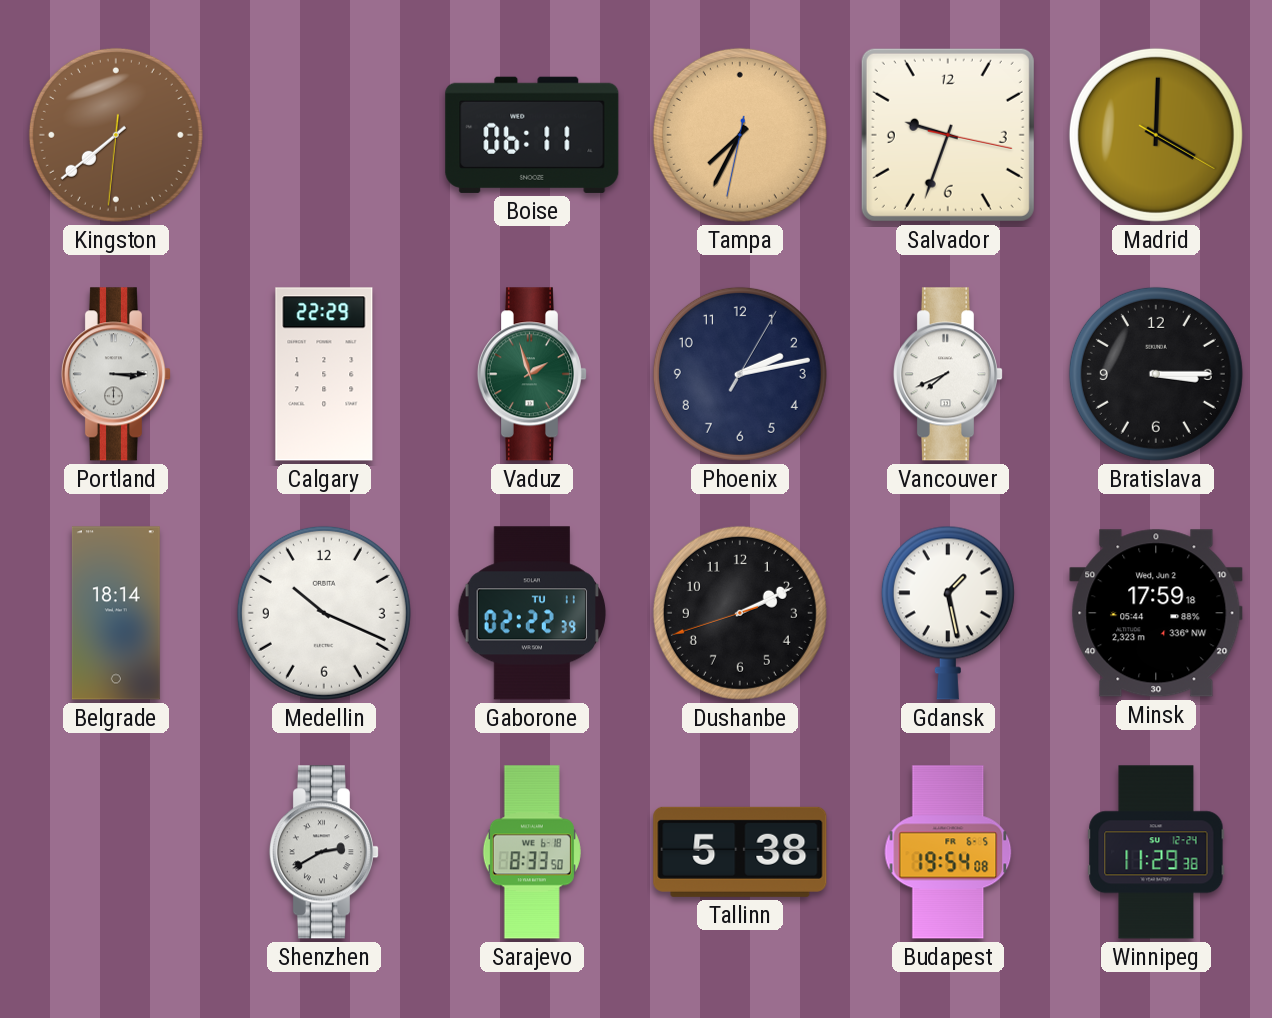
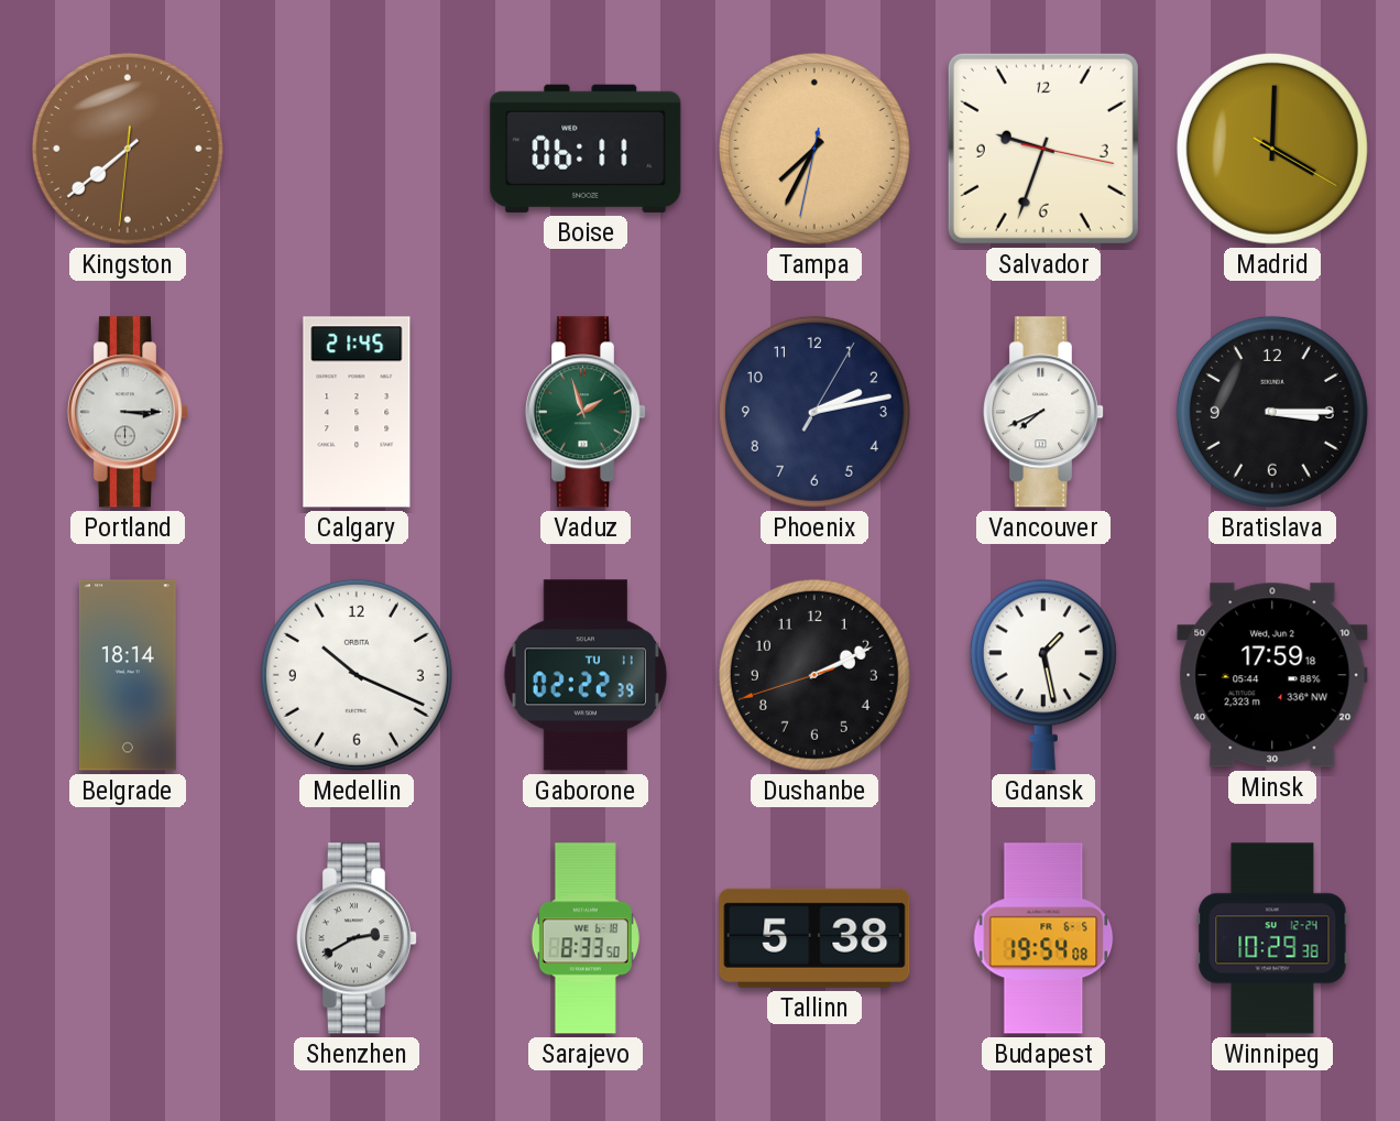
Calgary: 22:29 -> 21:45
Winnipeg: 11:29 -> 10:29
